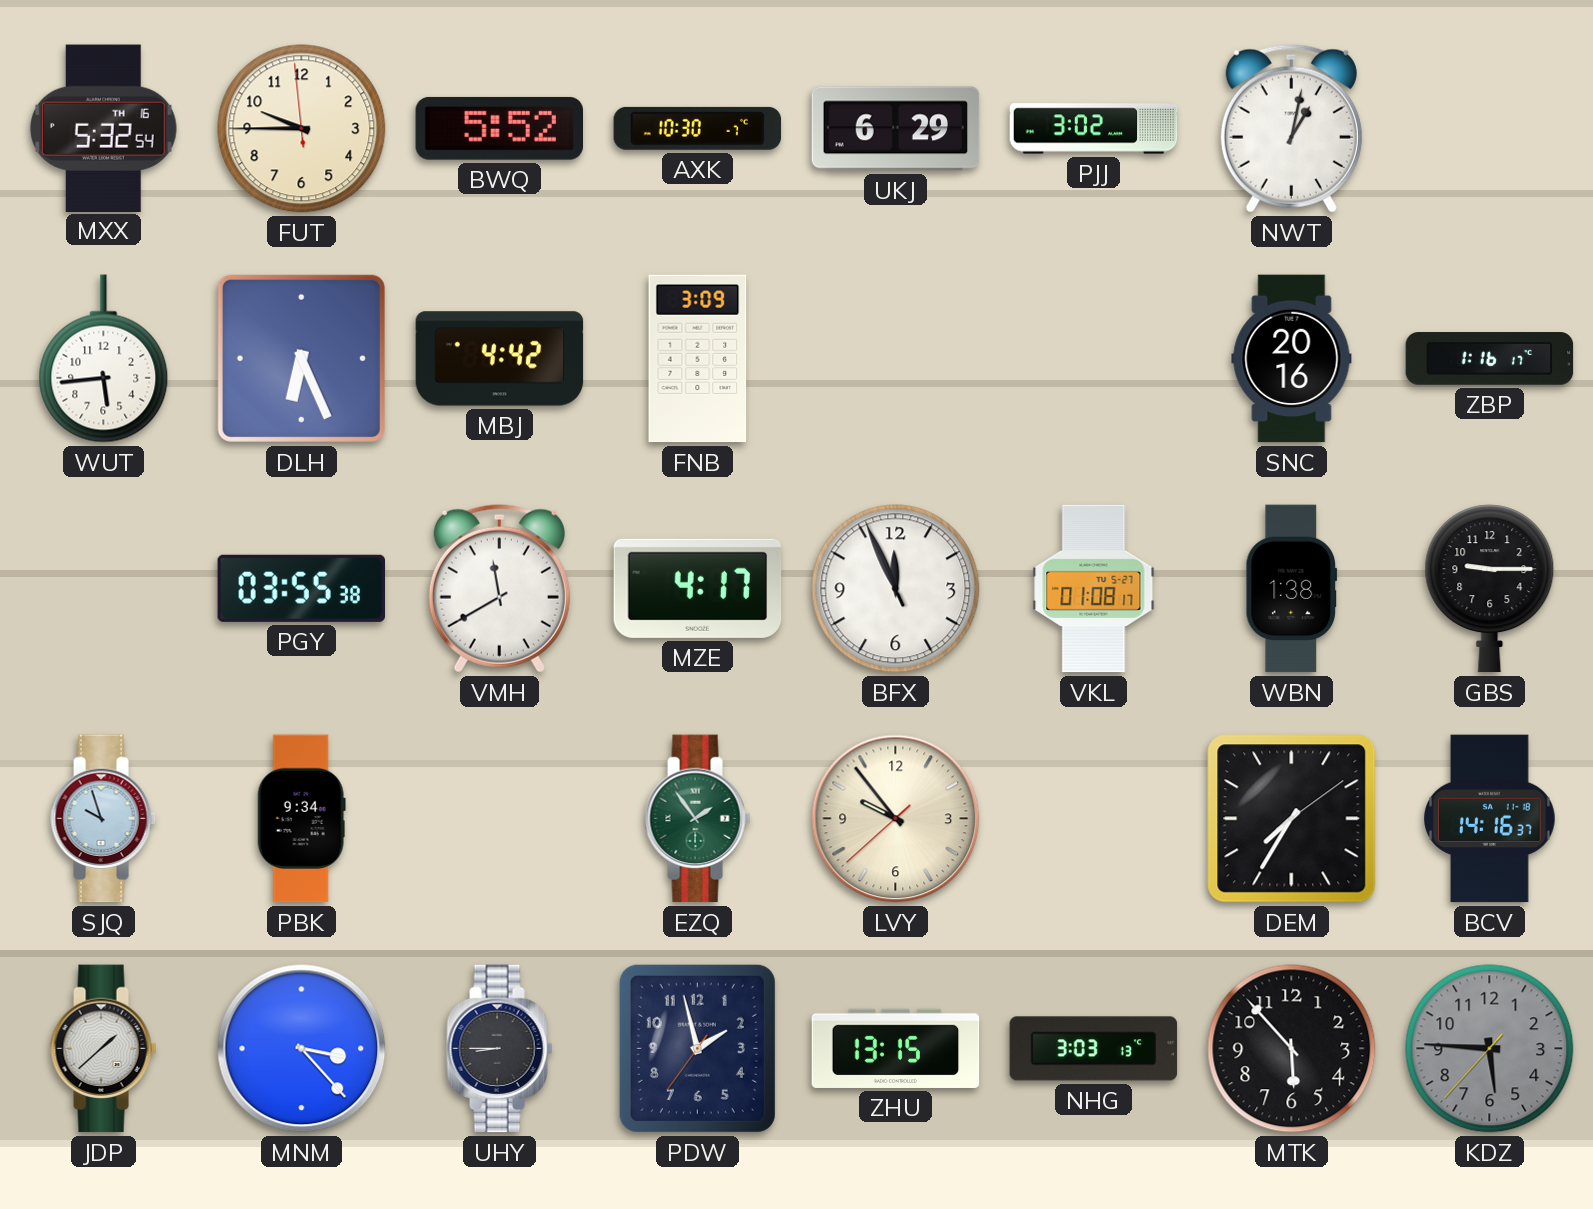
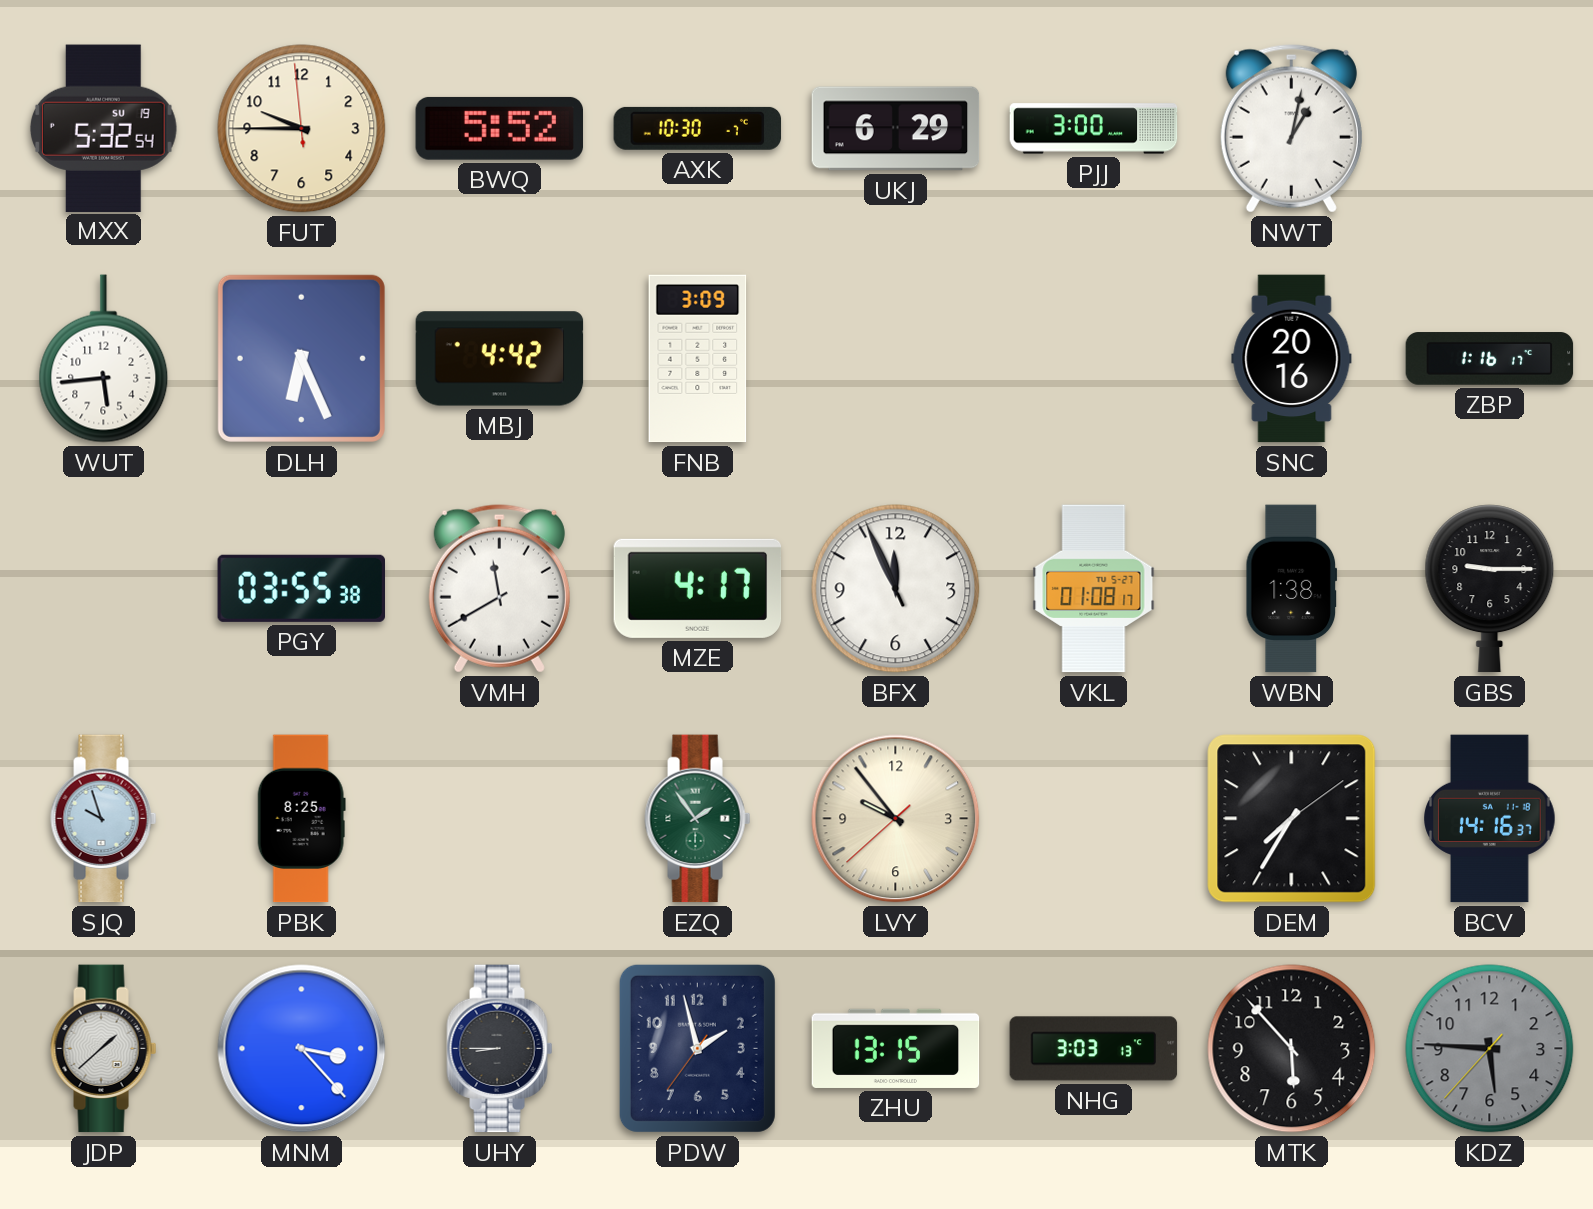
MXX date: TH 16 -> SU 19
PJJ: 3:02 -> 3:00
PBK: 9:34 -> 8:25
